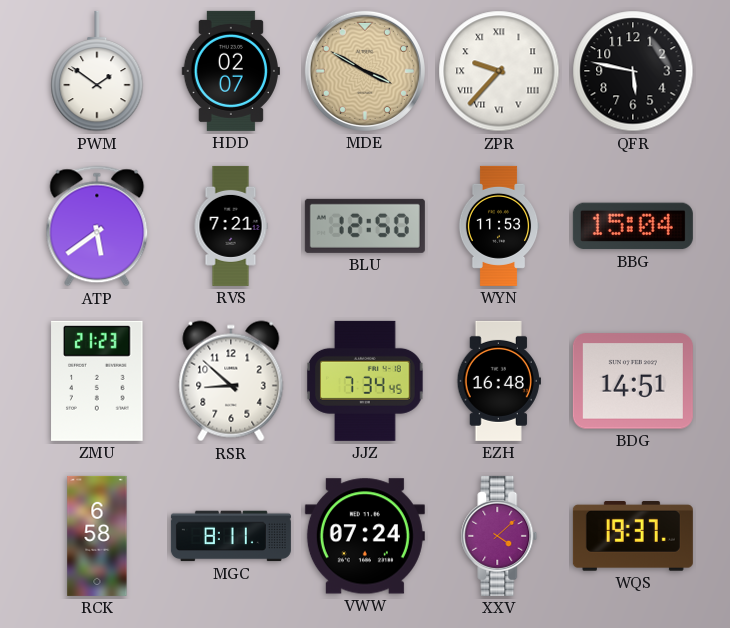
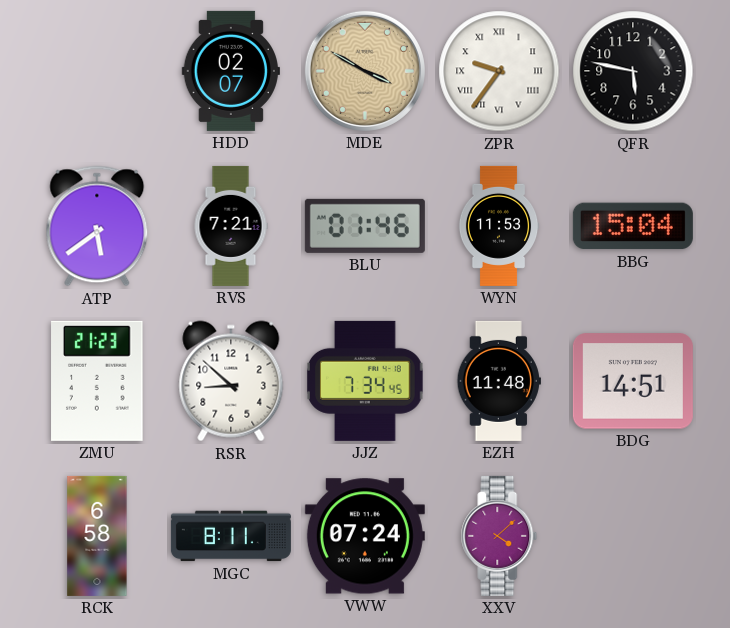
PWM: 1:51 -> none
ZPR: 9:37 -> 9:36
BLU: 12:50 -> 01:46
EZH: 16:48 -> 11:48
WQS: 19:37 -> none
